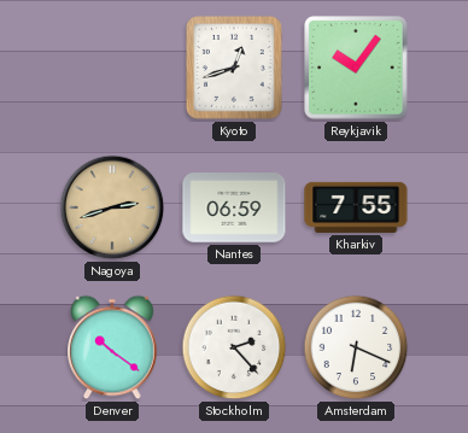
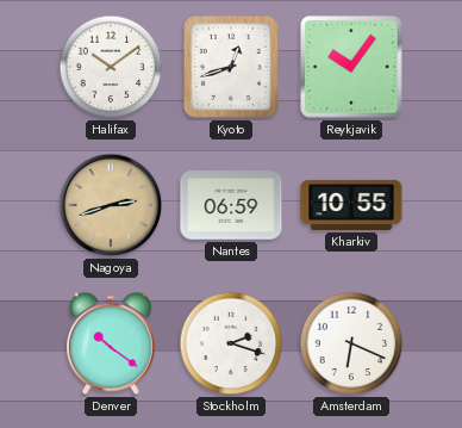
Halifax: none -> 10:09
Kharkiv: 7:55 -> 10:55
Stockholm: 2:23 -> 2:18
